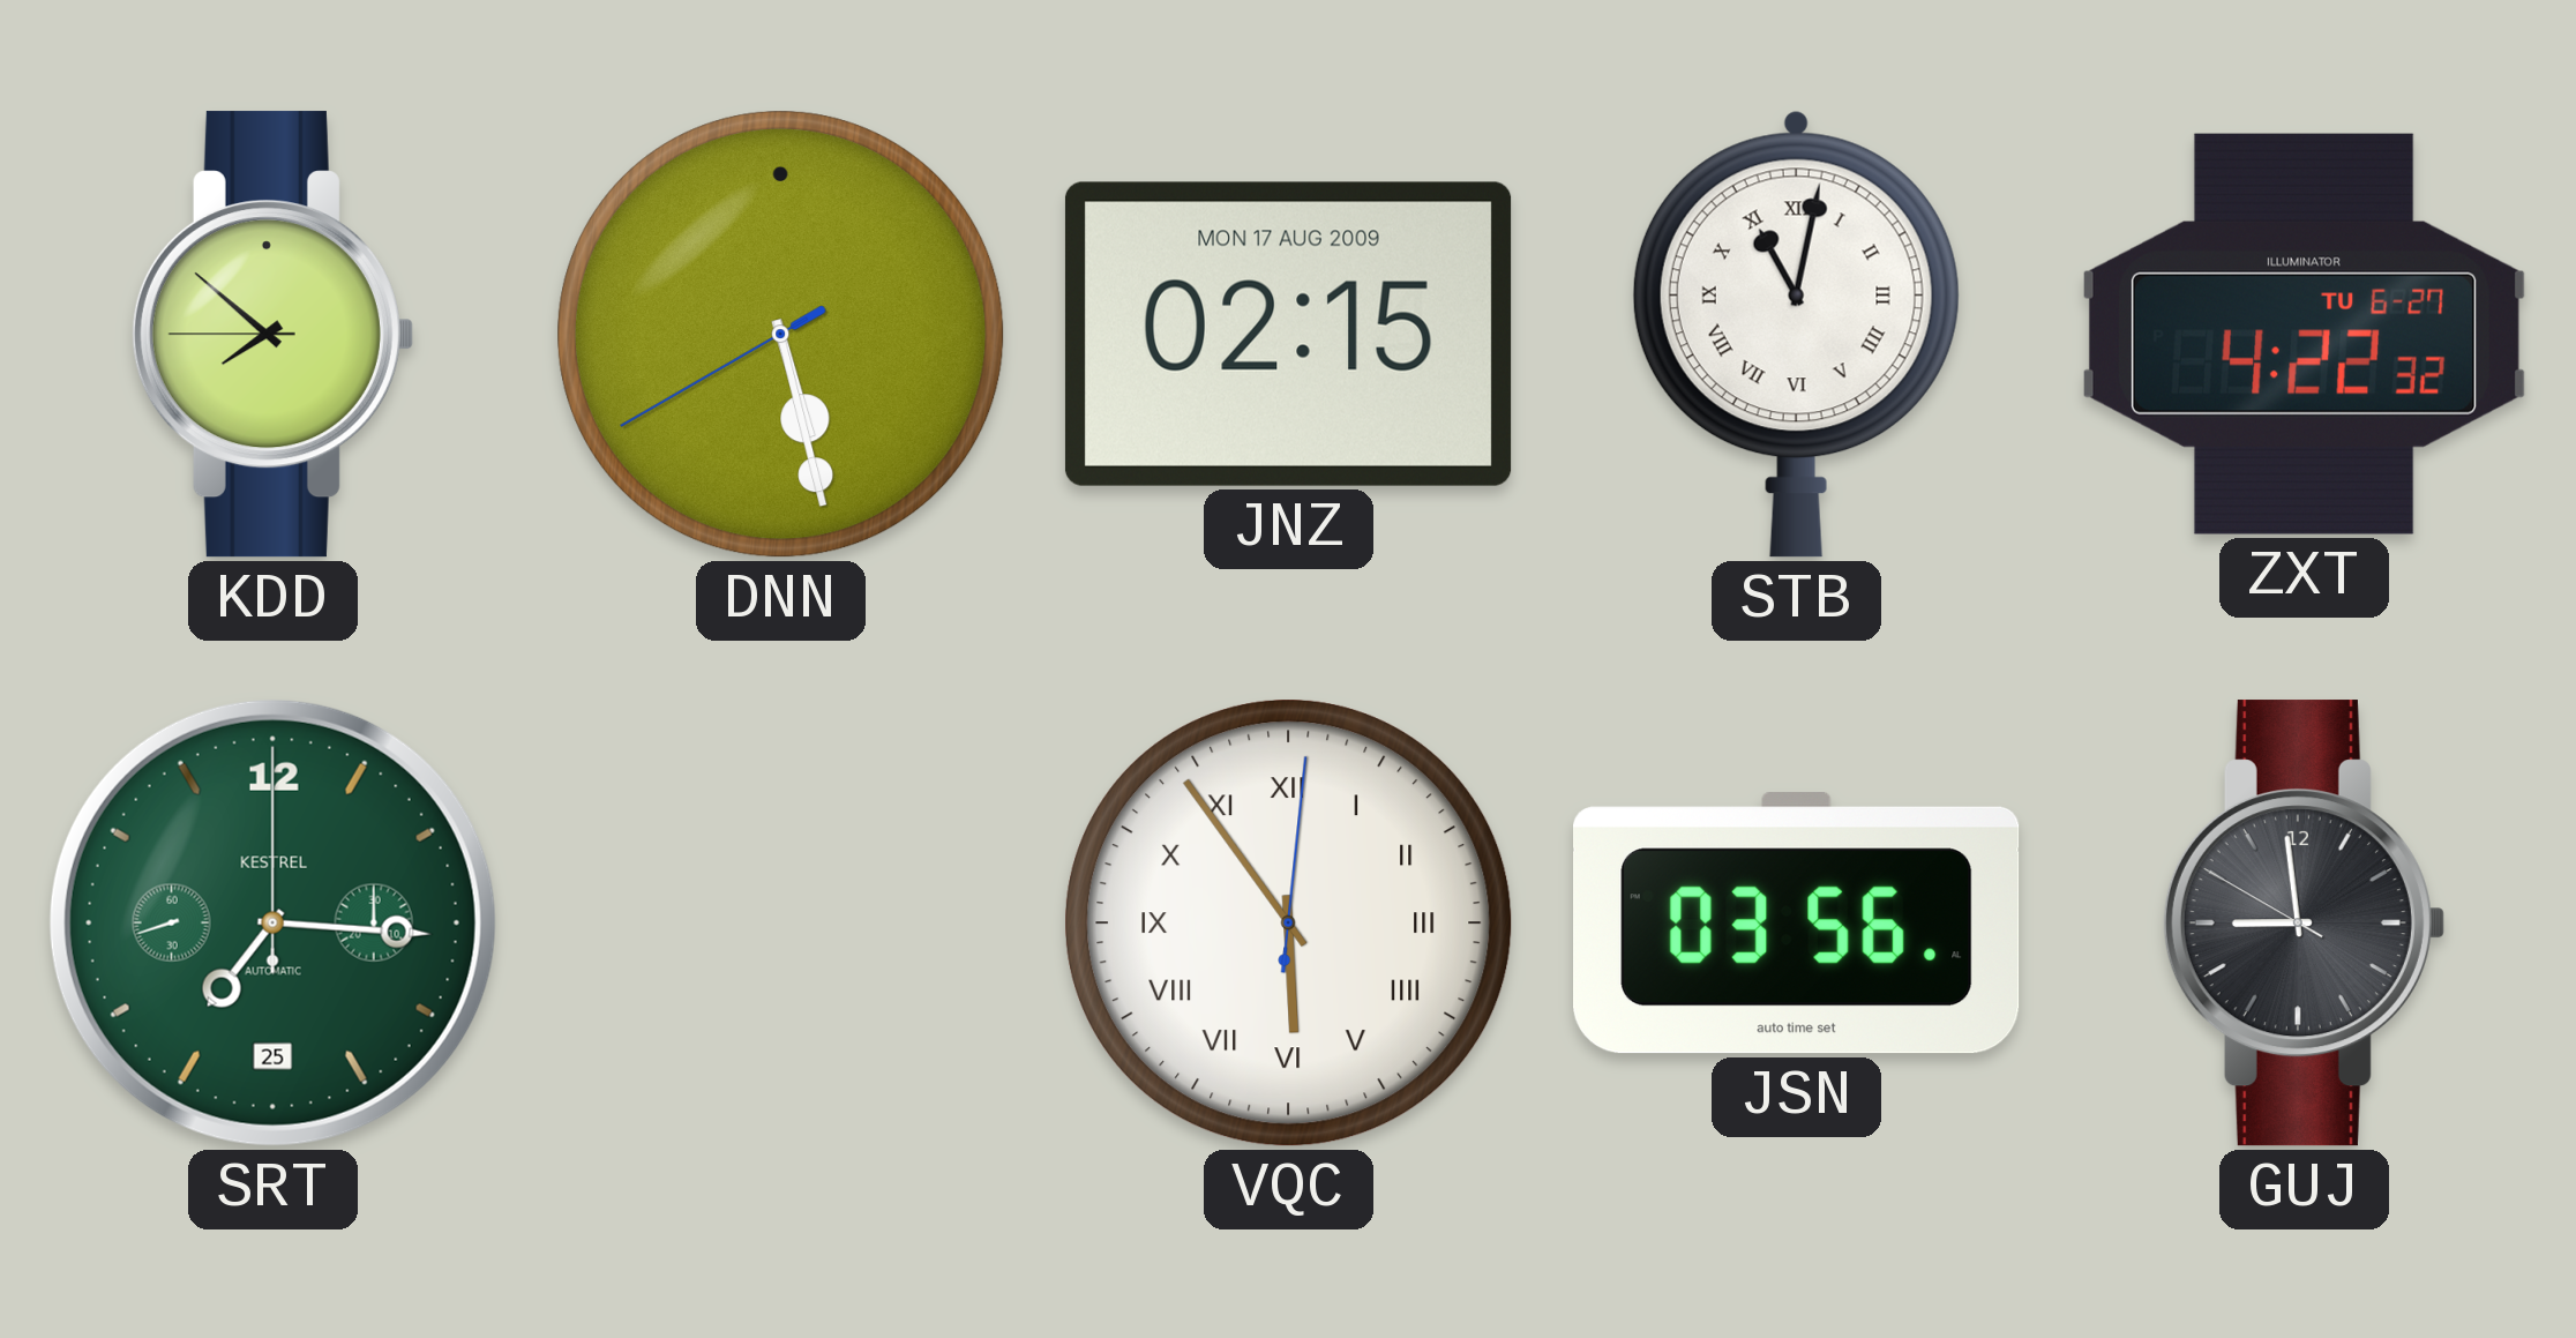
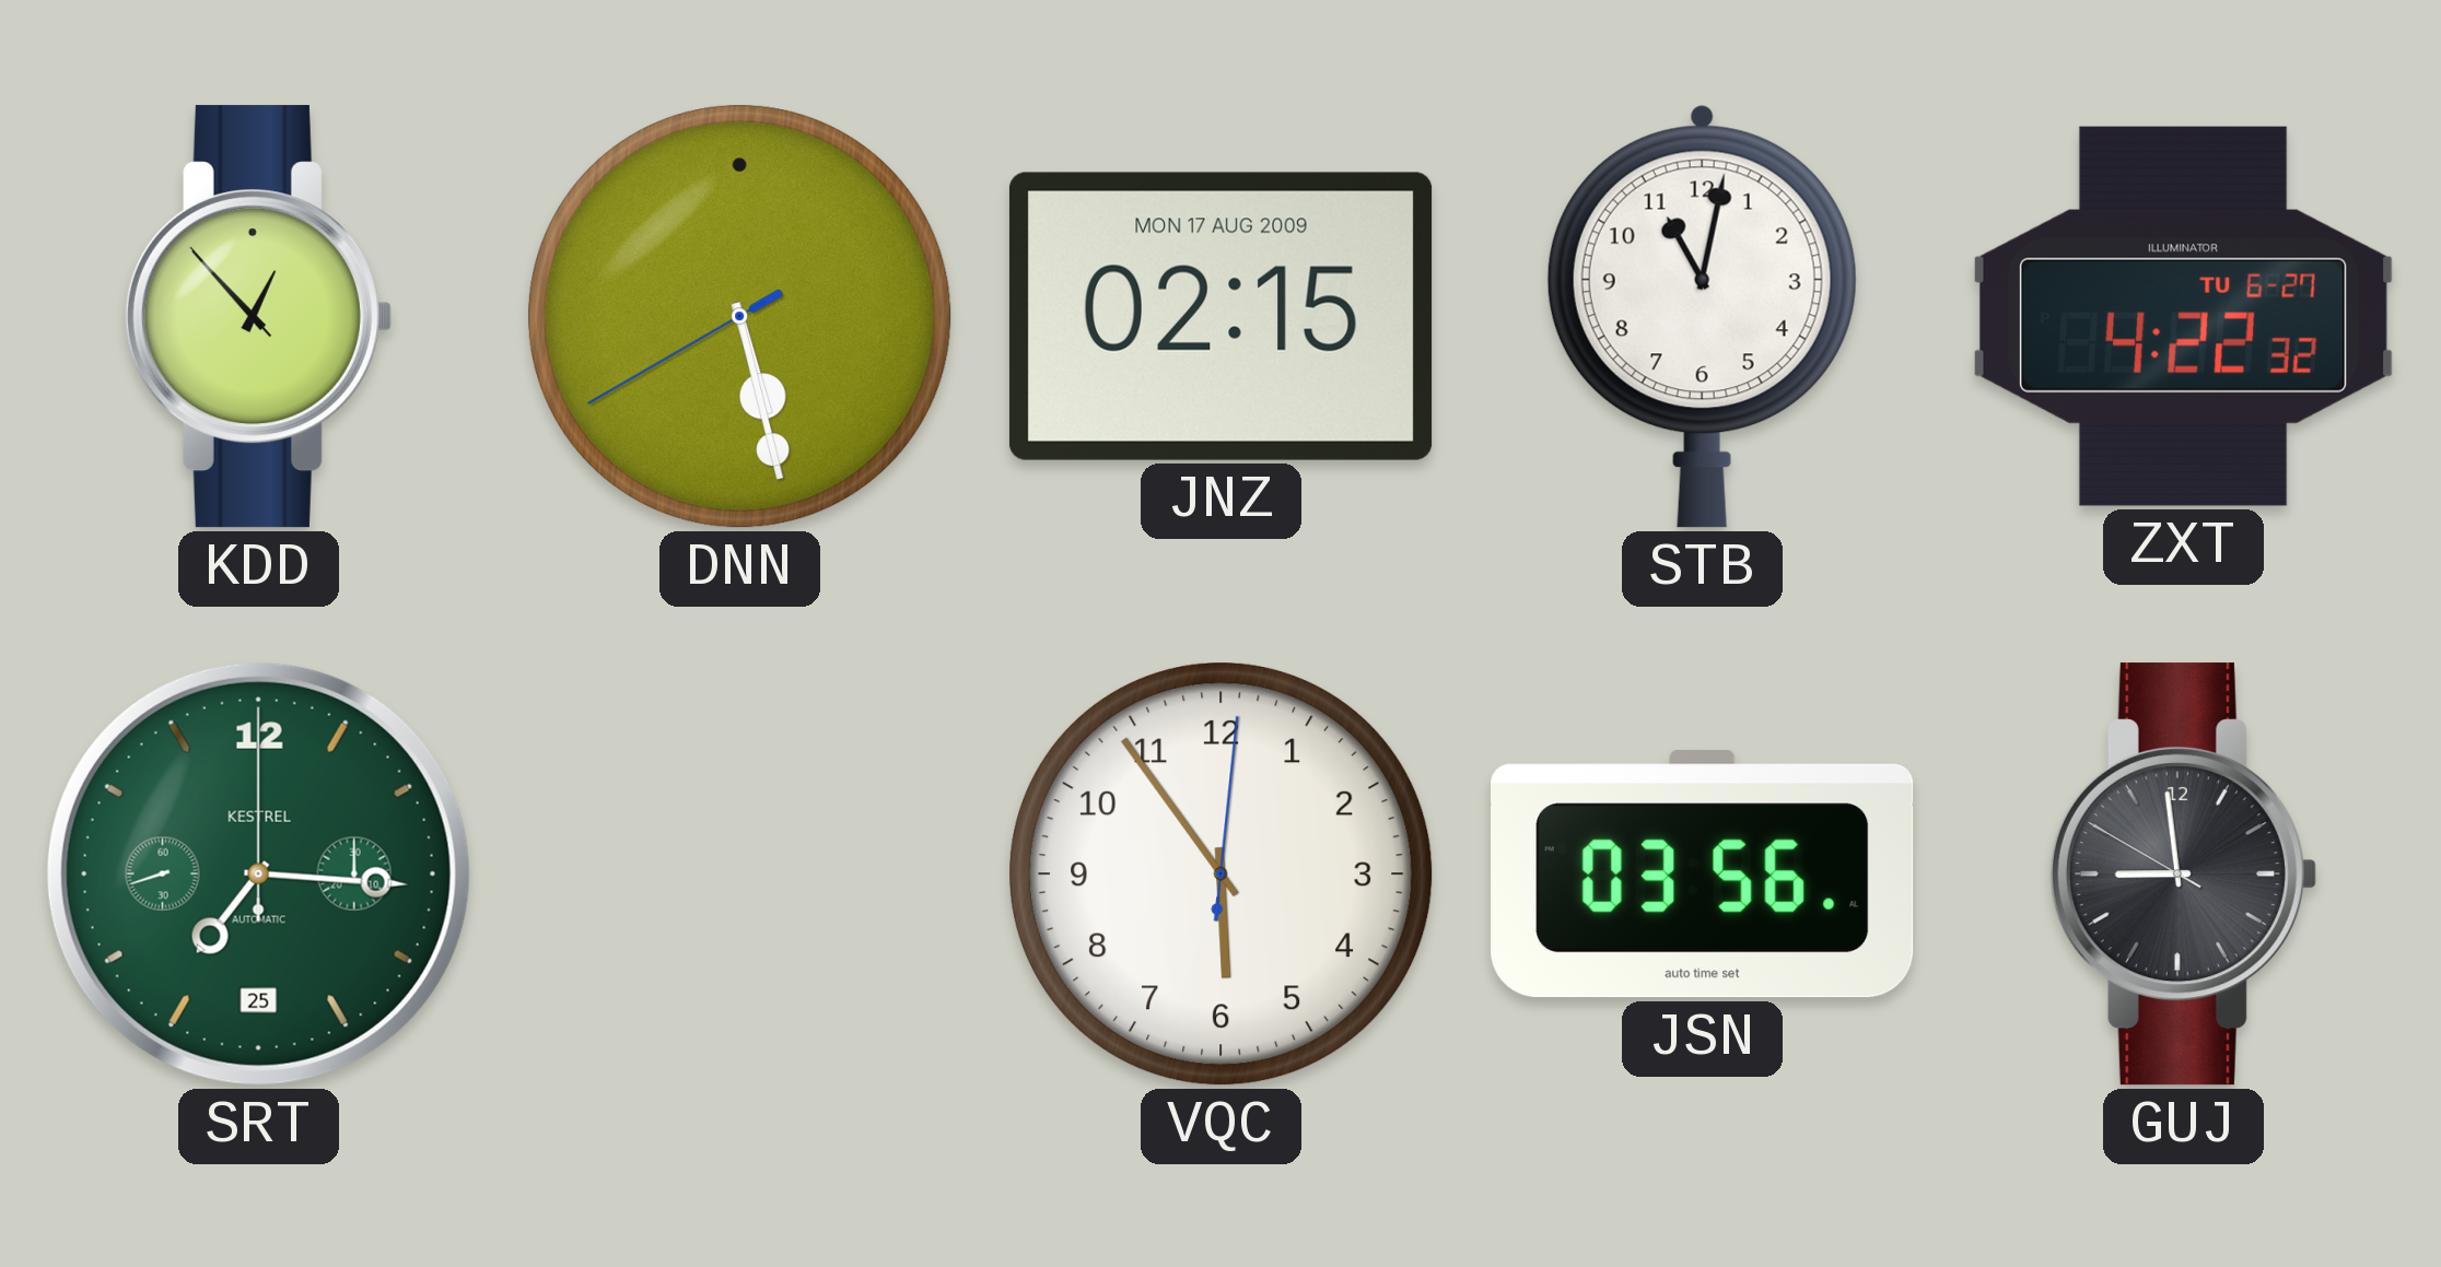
KDD: 7:51 -> 12:52
STB numerals: Roman -> Arabic
VQC numerals: Roman -> Arabic
